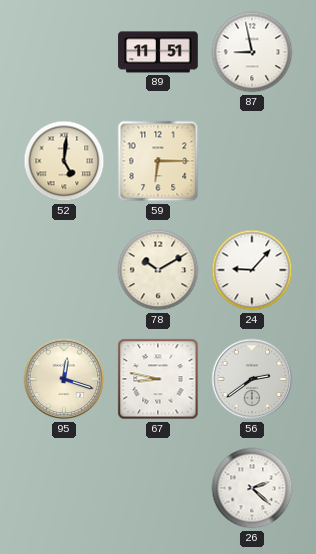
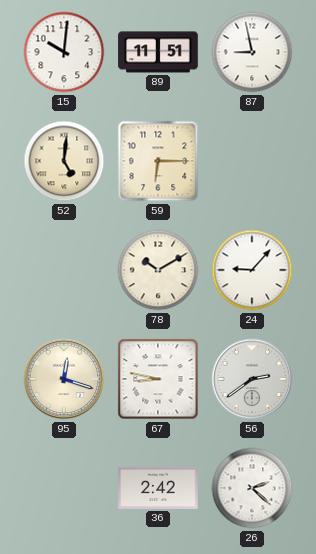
15: none -> 10:01
36: none -> 2:42
